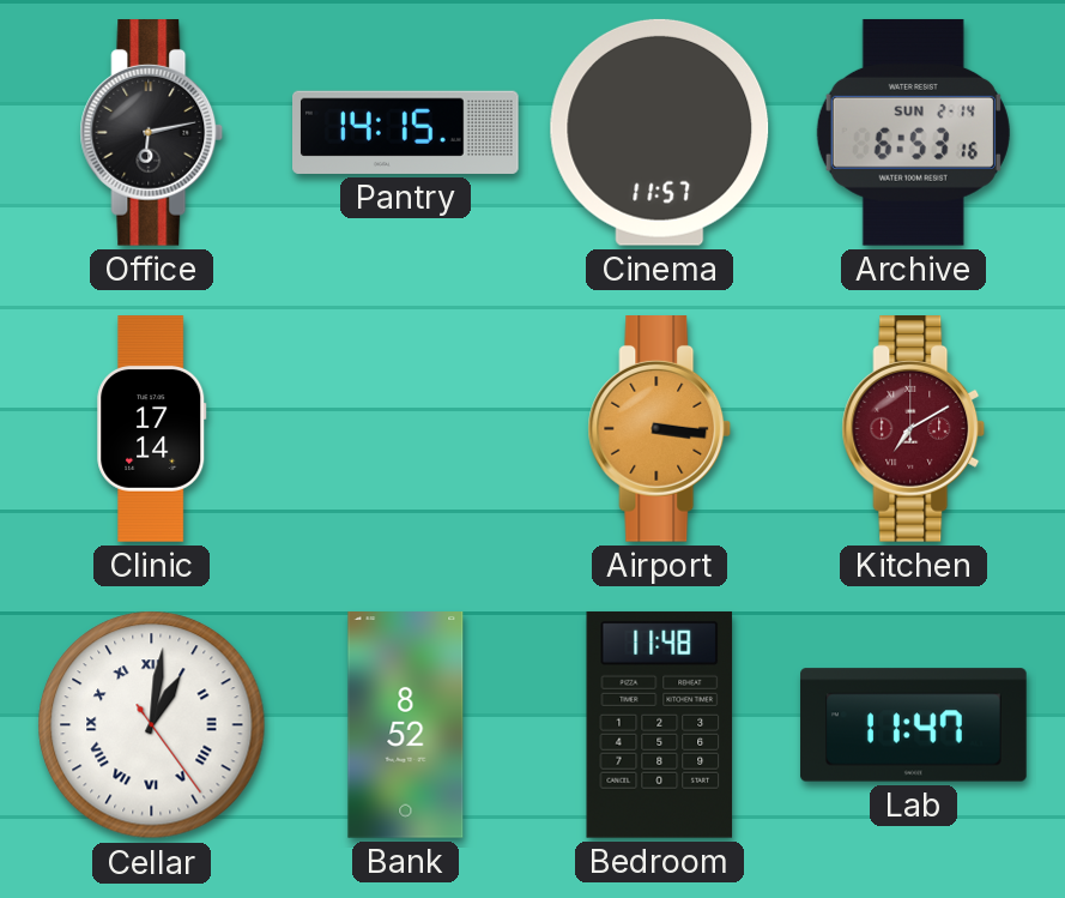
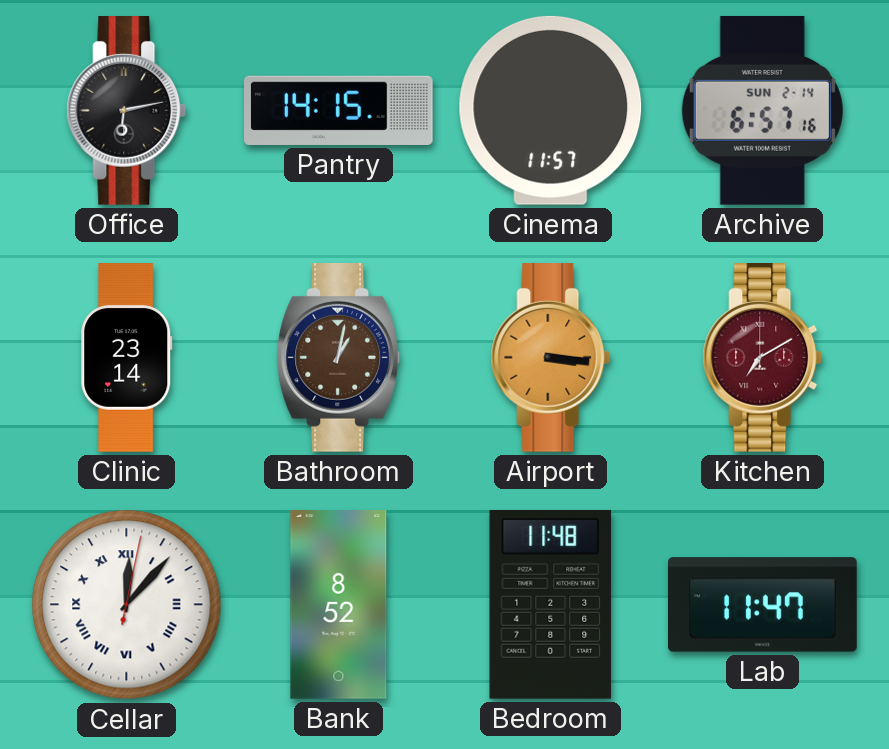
Archive: 6:53 -> 6:57
Clinic: 17:14 -> 23:14
Bathroom: none -> 1:02
Cellar: 1:01 -> 12:07
